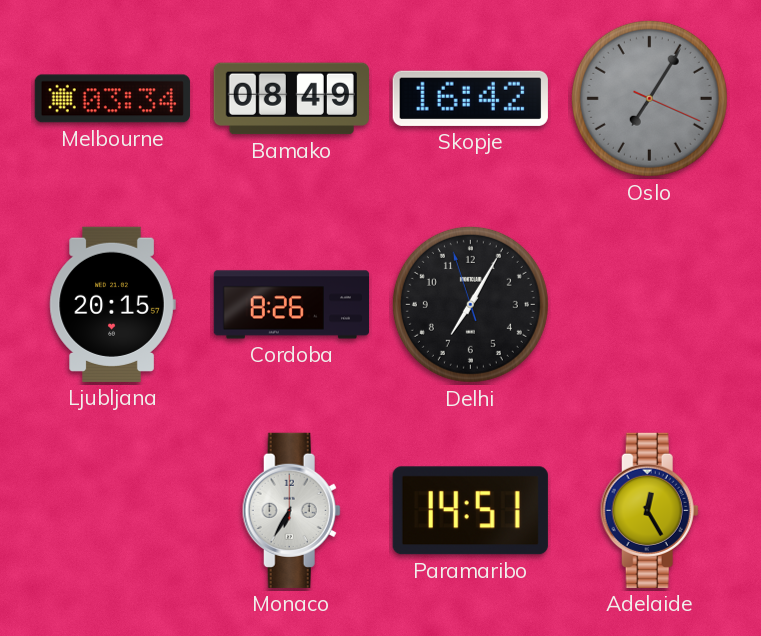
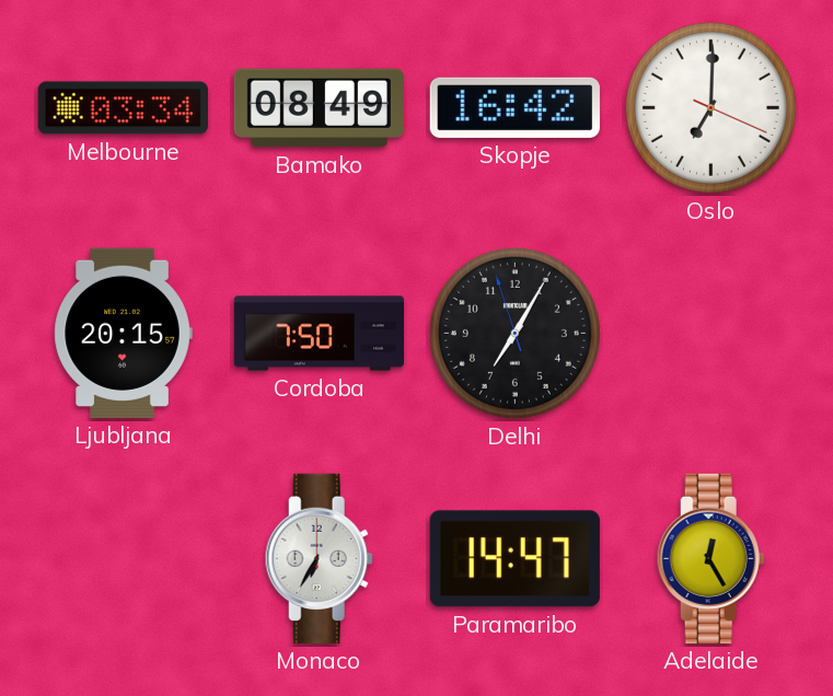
Oslo: 7:05 -> 7:00
Oslo dial: grey -> white
Cordoba: 8:26 -> 7:50
Paramaribo: 14:51 -> 14:47
